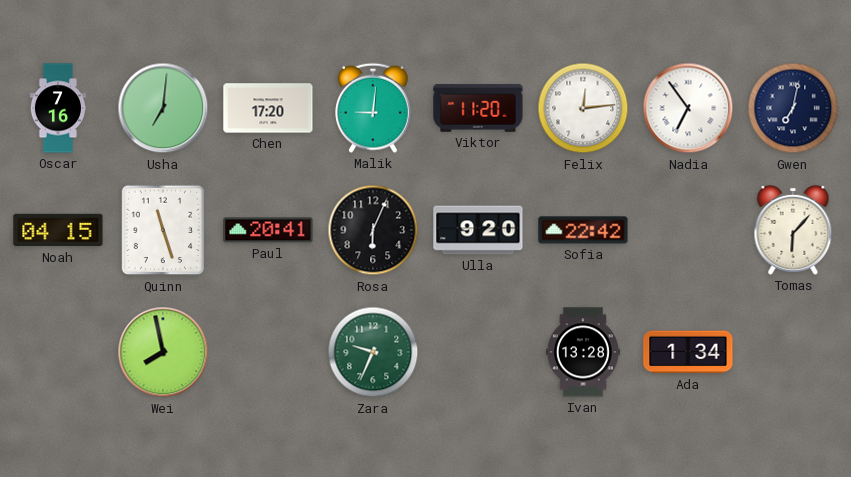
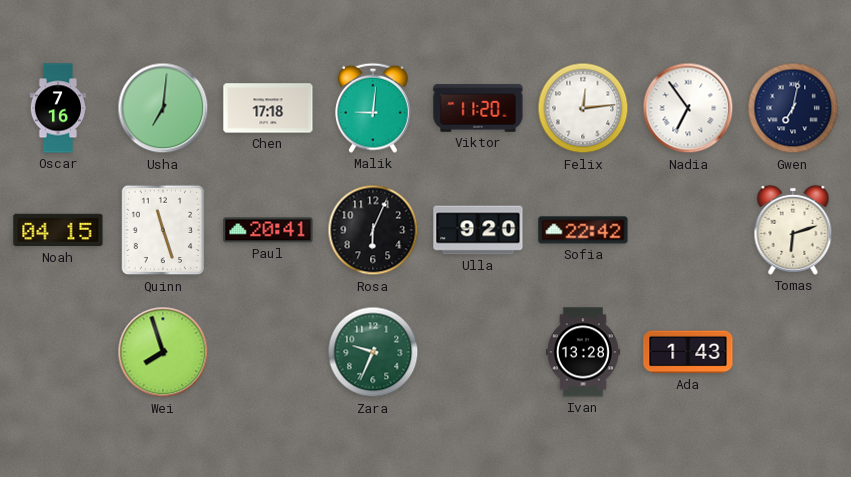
Chen: 17:20 -> 17:18
Tomas: 6:07 -> 6:12
Wei: 7:58 -> 7:57
Ada: 1:34 -> 1:43
